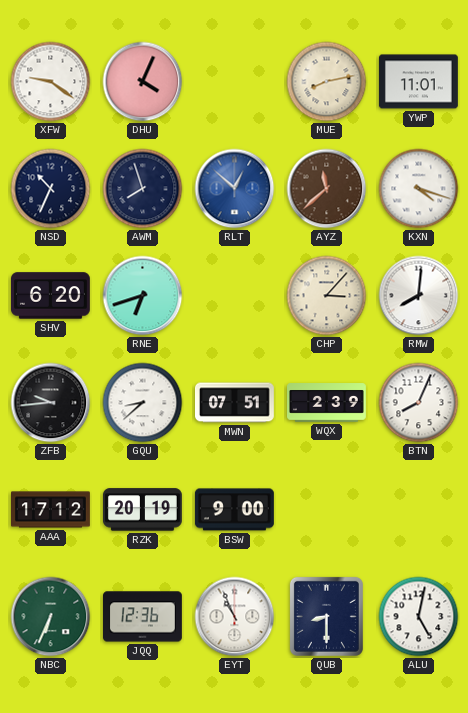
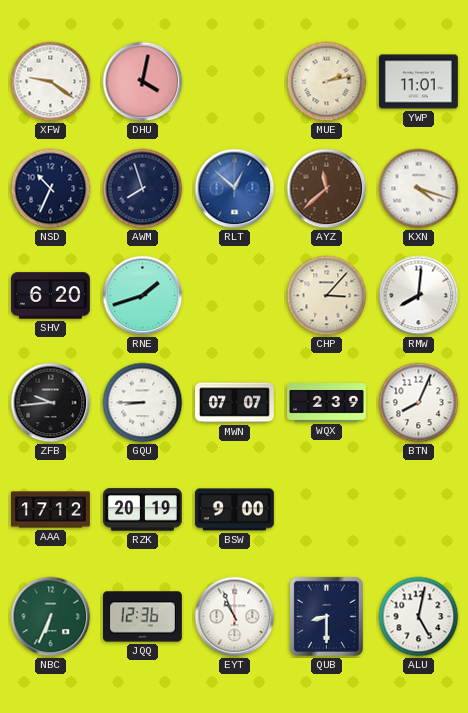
DHU: 4:04 -> 4:02
MUE: 8:13 -> 2:13
RNE: 6:42 -> 1:42
GQU: 8:38 -> 8:45
MWN: 07:51 -> 07:07
